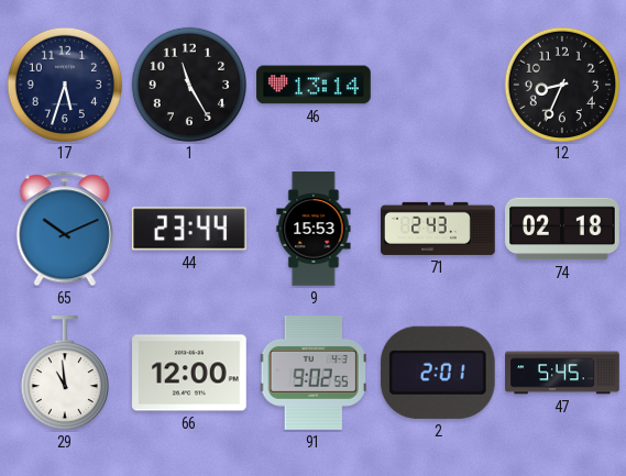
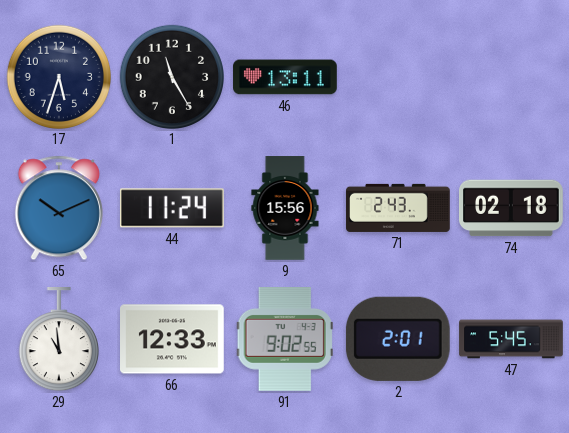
46: 13:14 -> 13:11
12: 8:34 -> none
44: 23:44 -> 11:24
9: 15:53 -> 15:56
66: 12:00 -> 12:33
